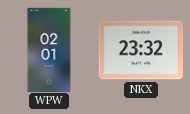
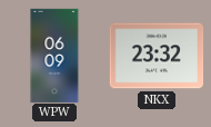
WPW: 02:01 -> 06:09
